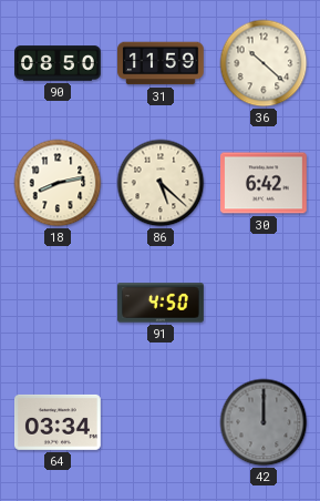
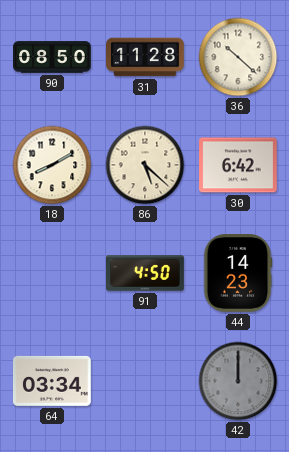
31: 11:59 -> 11:28
18: 8:13 -> 8:10
44: none -> 14:23
